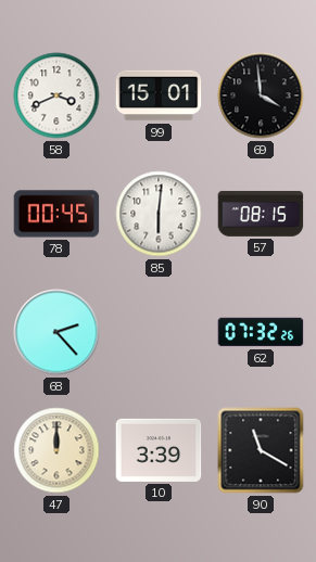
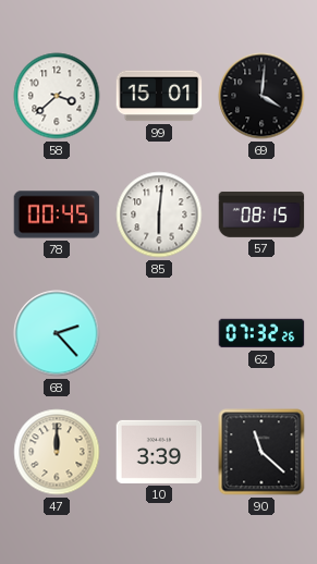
58: 3:41 -> 3:38
69: 3:59 -> 4:01
90: 11:20 -> 11:22
